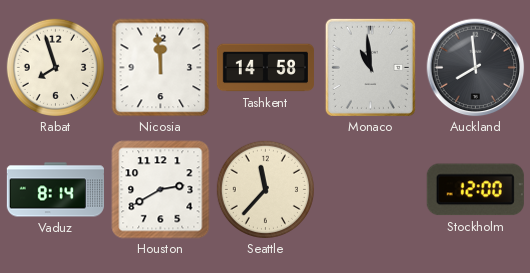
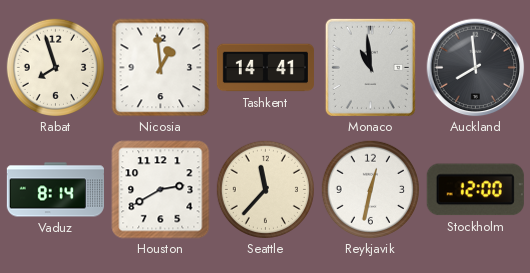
Nicosia: 11:59 -> 12:59
Tashkent: 14:58 -> 14:41
Reykjavik: none -> 12:32
